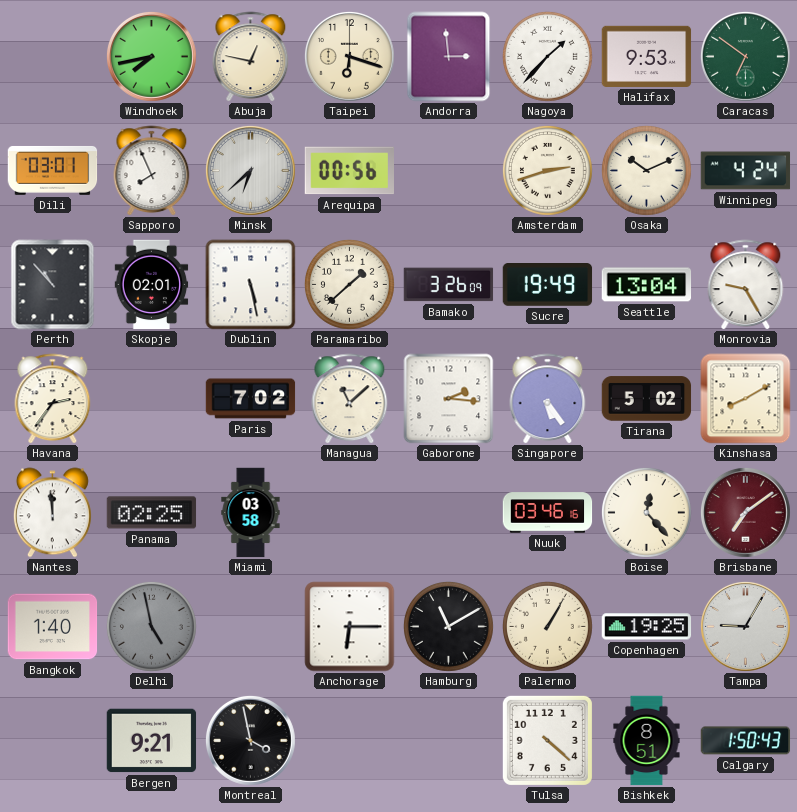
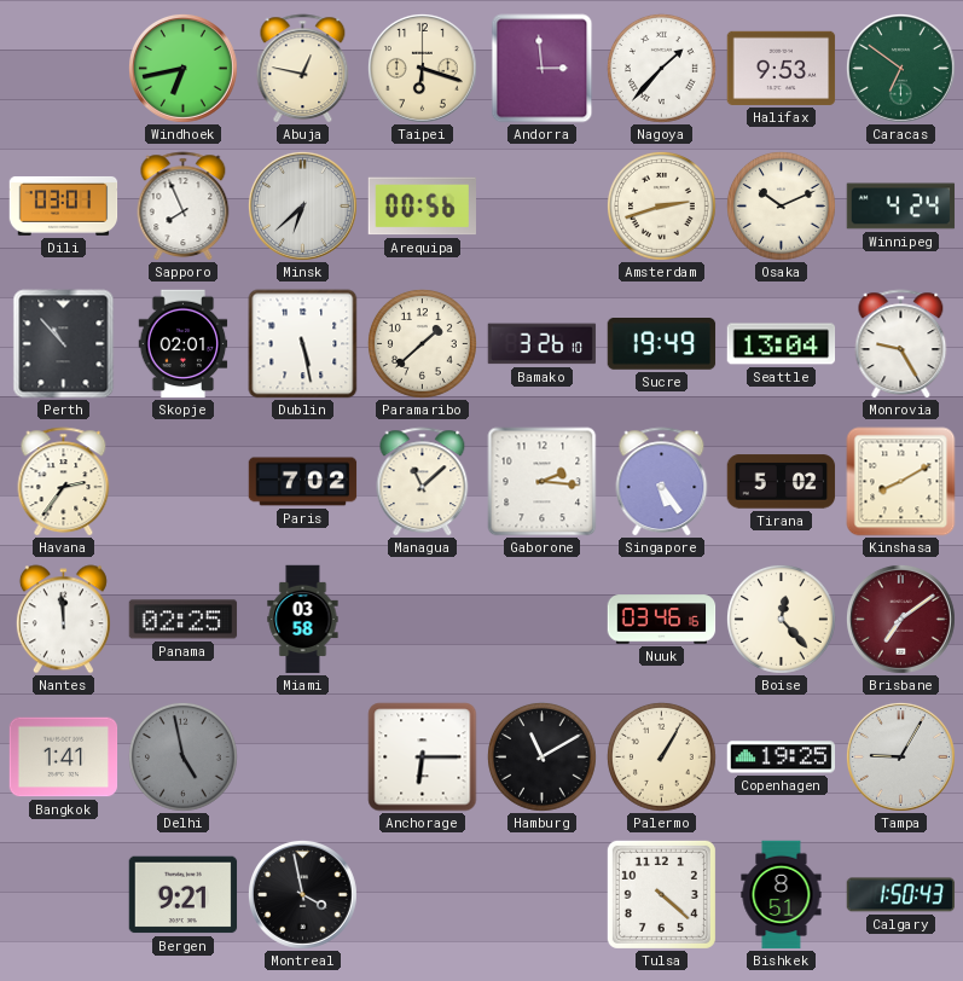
Windhoek: 7:43 -> 6:43
Bamako: 3:26:09 -> 3:26:10
Bangkok: 1:40 -> 1:41
